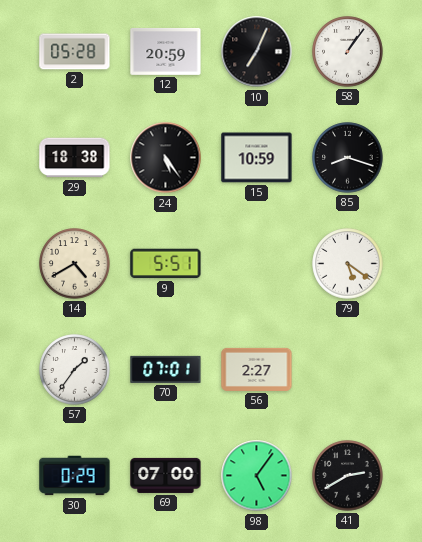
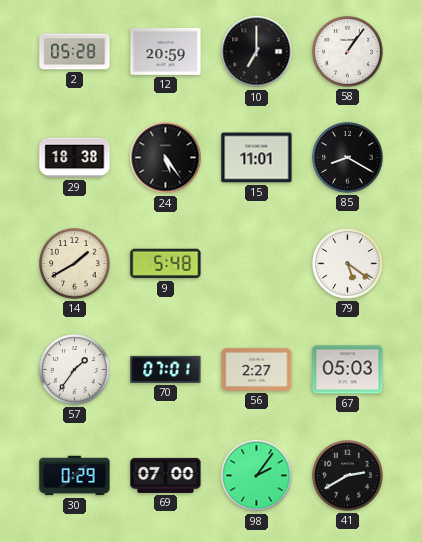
10: 7:04 -> 7:00
15: 10:59 -> 11:01
85: 8:18 -> 8:20
14: 4:40 -> 1:40
9: 5:51 -> 5:48
67: none -> 05:03
98: 5:06 -> 2:06
